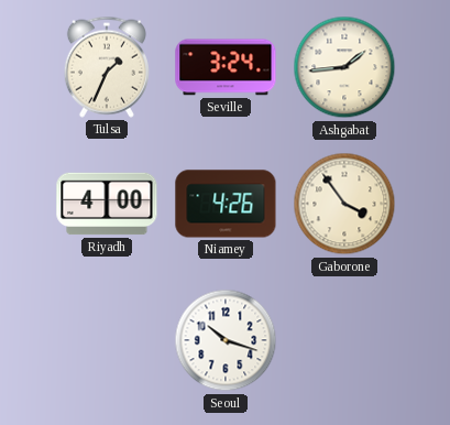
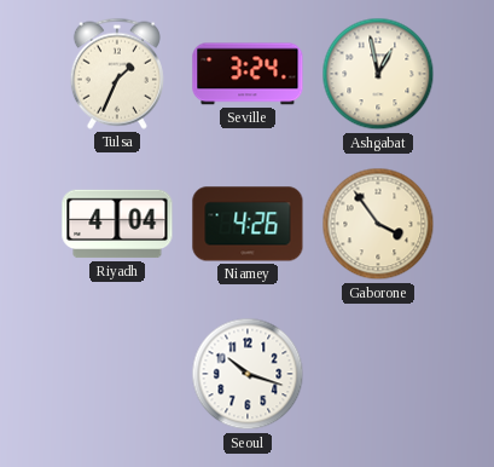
Ashgabat: 1:44 -> 12:58
Riyadh: 4:00 -> 4:04
